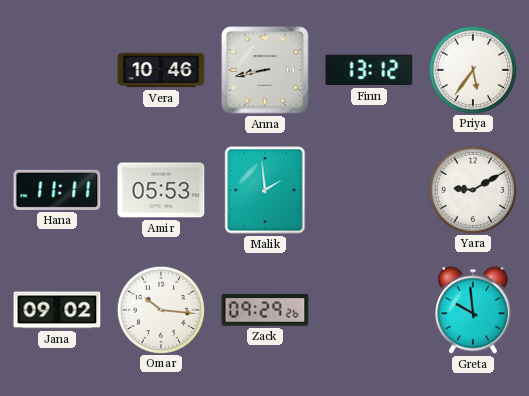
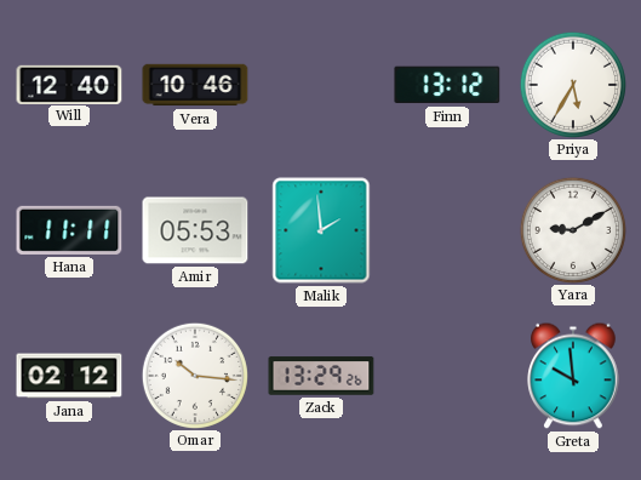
Will: none -> 12:40
Anna: 8:43 -> none
Priya: 5:36 -> 5:35
Jana: 09:02 -> 02:12
Zack: 09:29 -> 13:29
